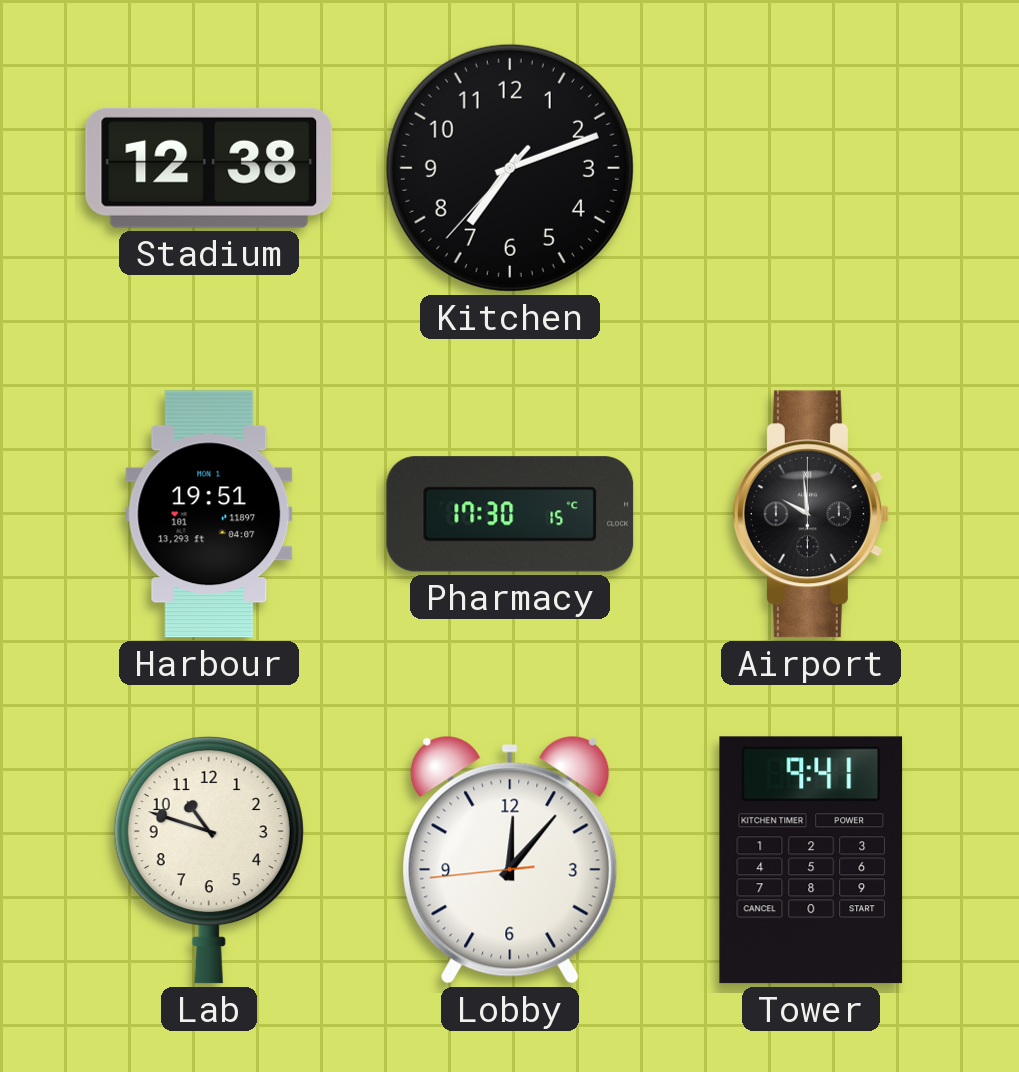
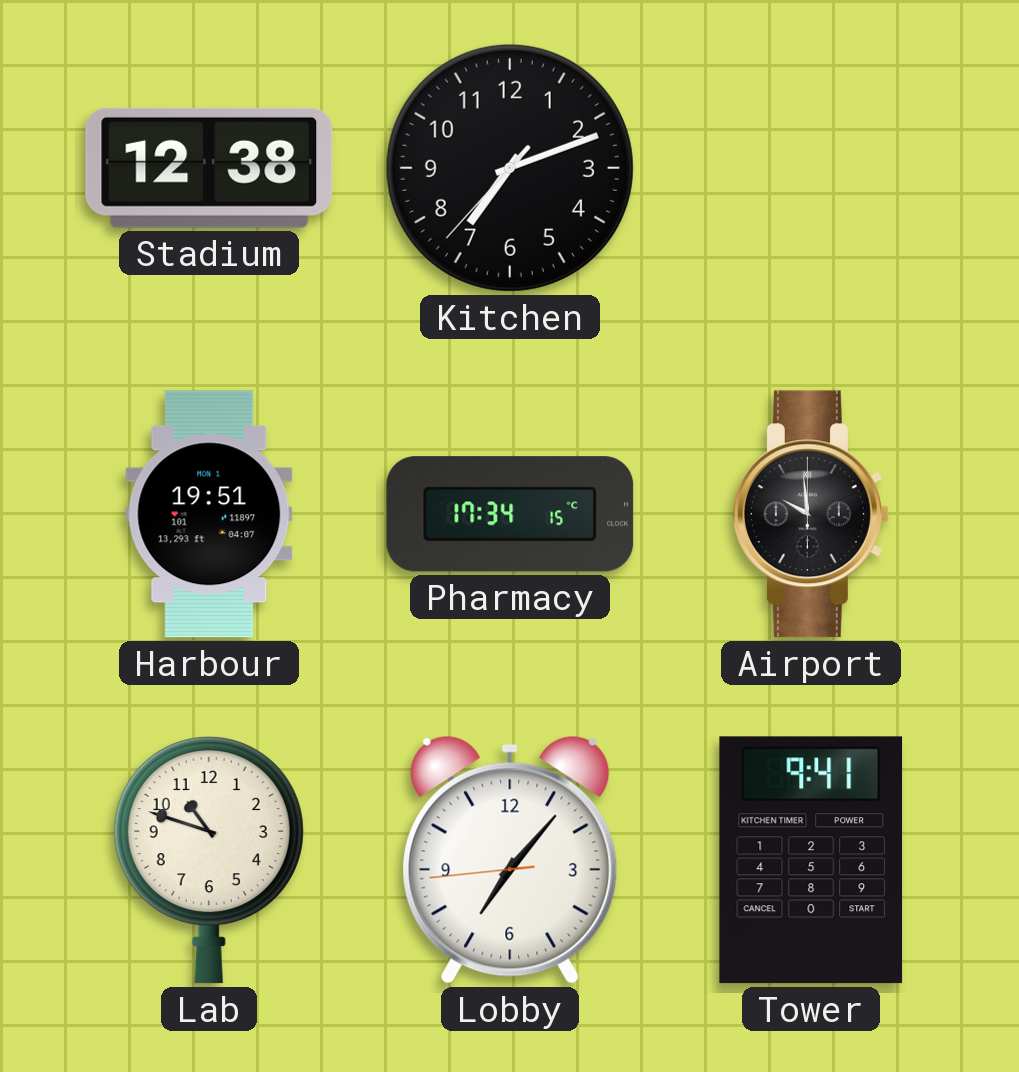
Pharmacy: 17:30 -> 17:34
Lobby: 12:06 -> 7:06
